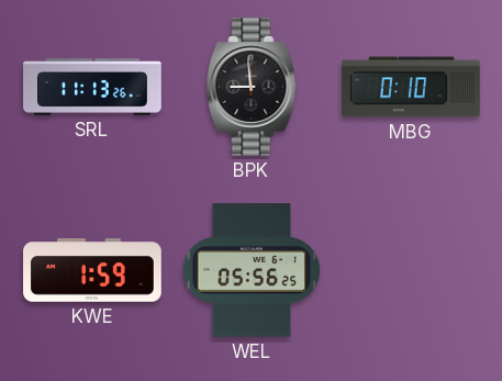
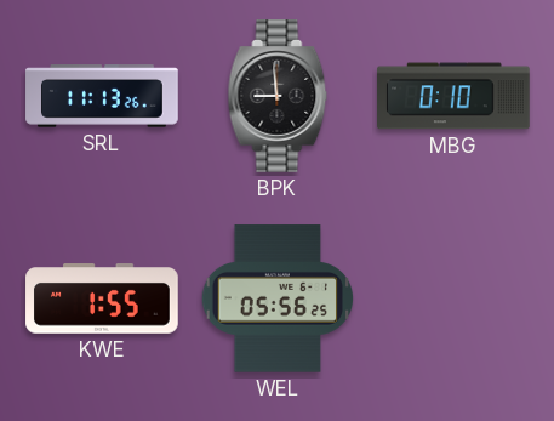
KWE: 1:59 -> 1:55
